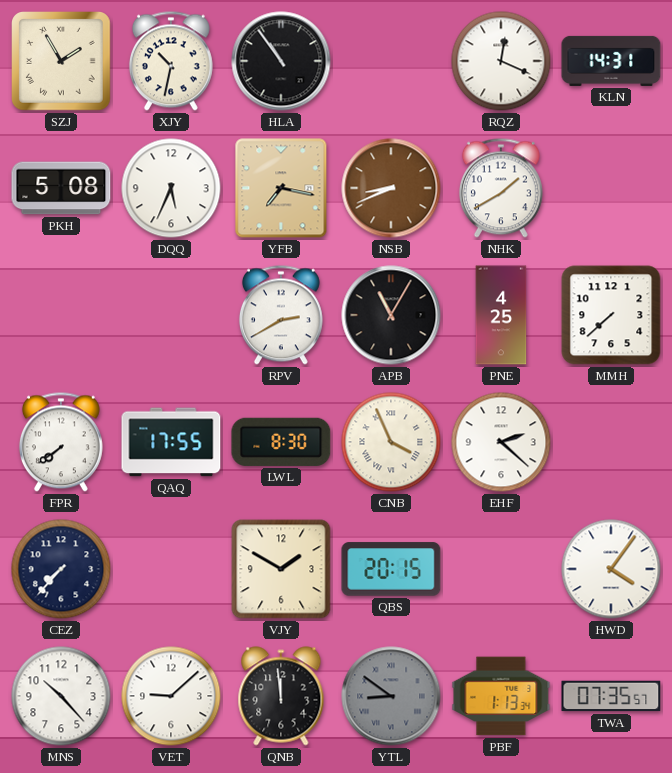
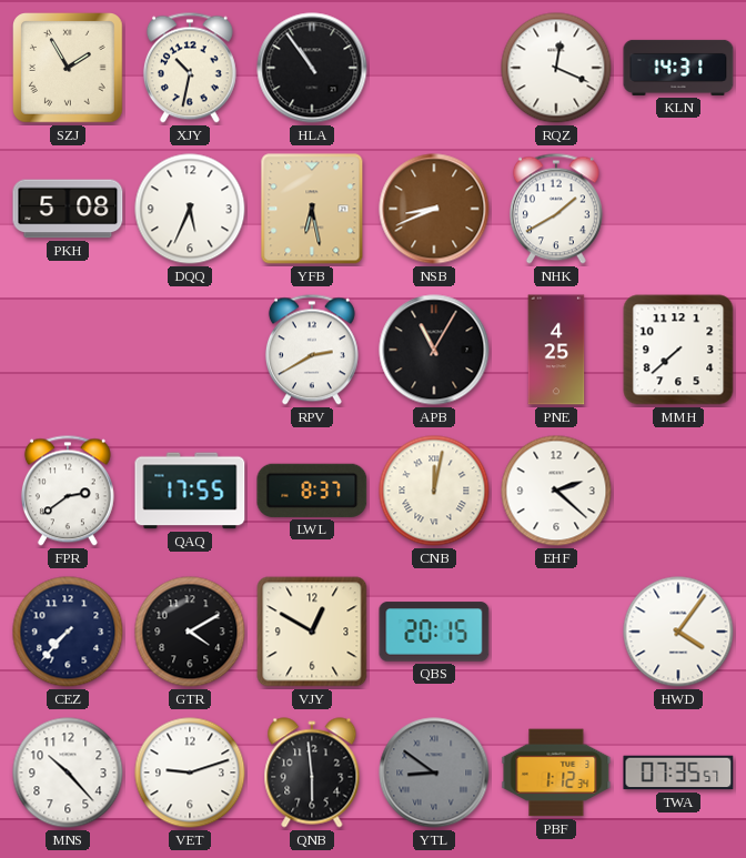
YFB: 7:17 -> 6:28
FPR: 7:39 -> 2:39
LWL: 8:30 -> 8:37
CNB: 3:56 -> 12:02
GTR: none -> 4:10
VJY: 1:50 -> 12:50
VET: 9:08 -> 9:12
QNB: 11:59 -> 5:59
PBF: 1:13 -> 1:12
